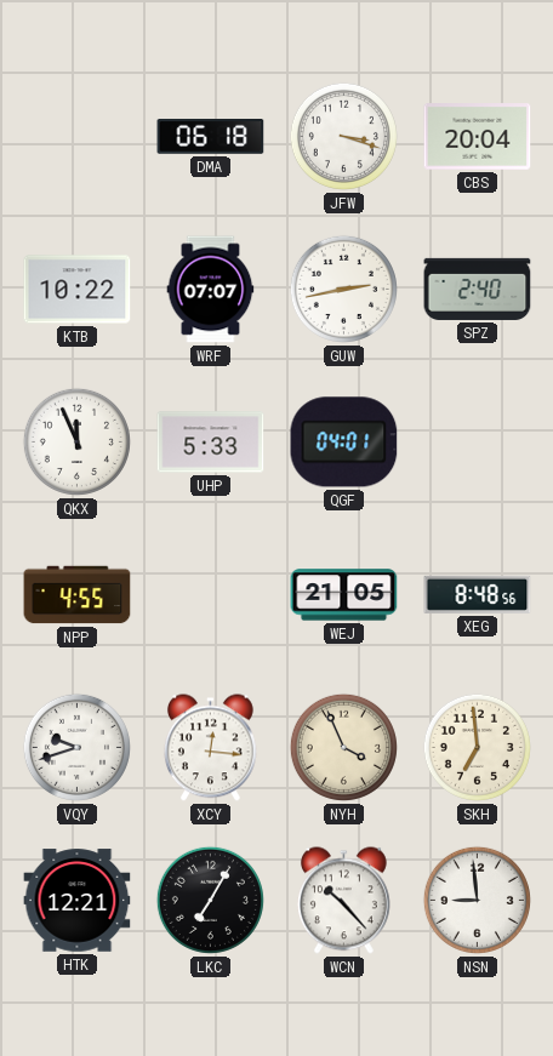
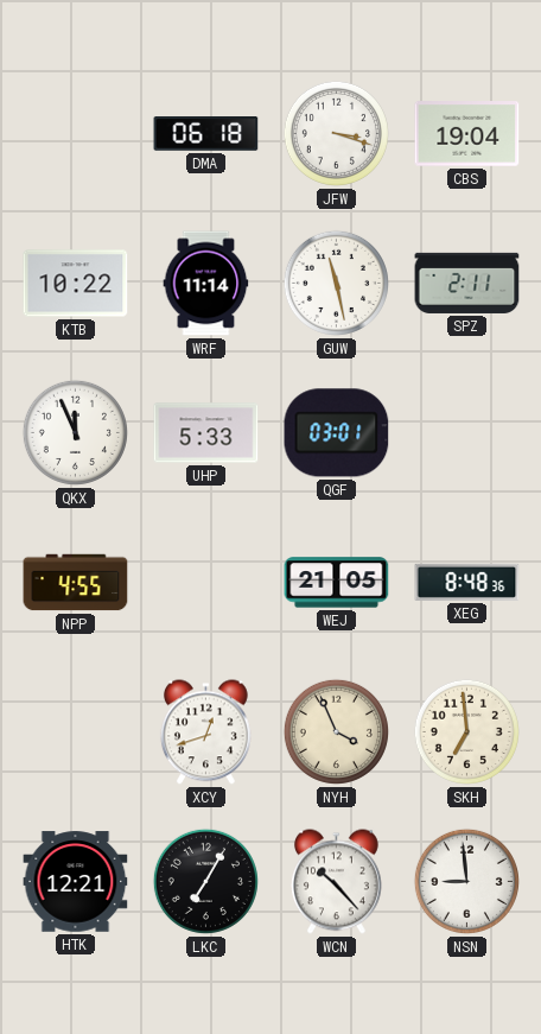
CBS: 20:04 -> 19:04
WRF: 07:07 -> 11:14
GUW: 2:43 -> 11:28
SPZ: 2:40 -> 2:11
QGF: 04:01 -> 03:01
XEG: 8:48:56 -> 8:48:36
VQY: 9:42 -> none
XCY: 12:16 -> 12:42
